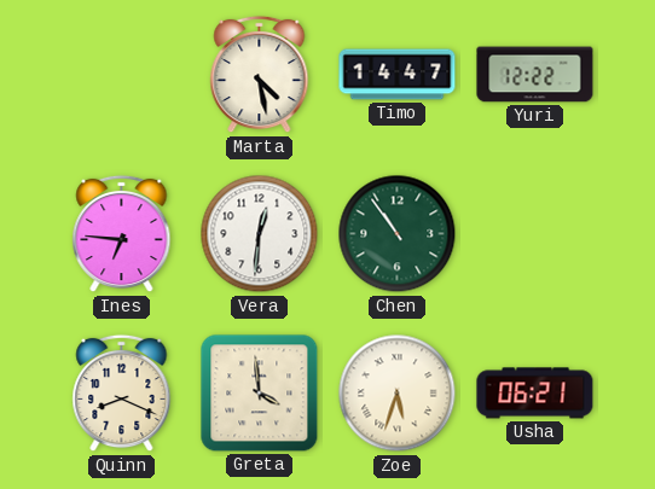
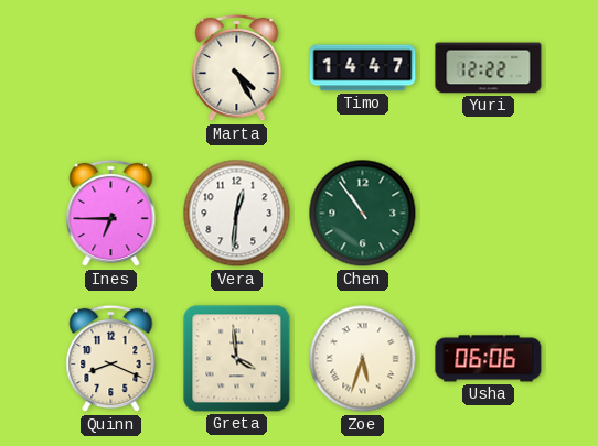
Marta: 4:28 -> 4:25
Ines: 6:46 -> 6:45
Usha: 06:21 -> 06:06
